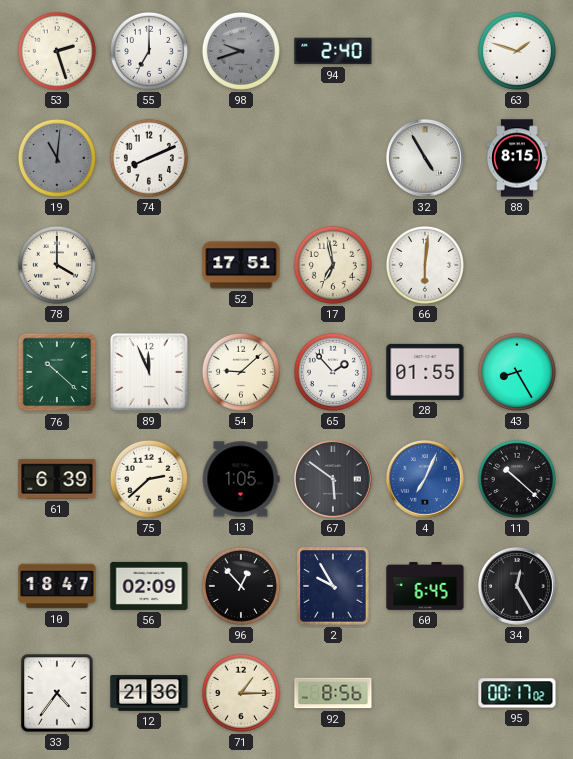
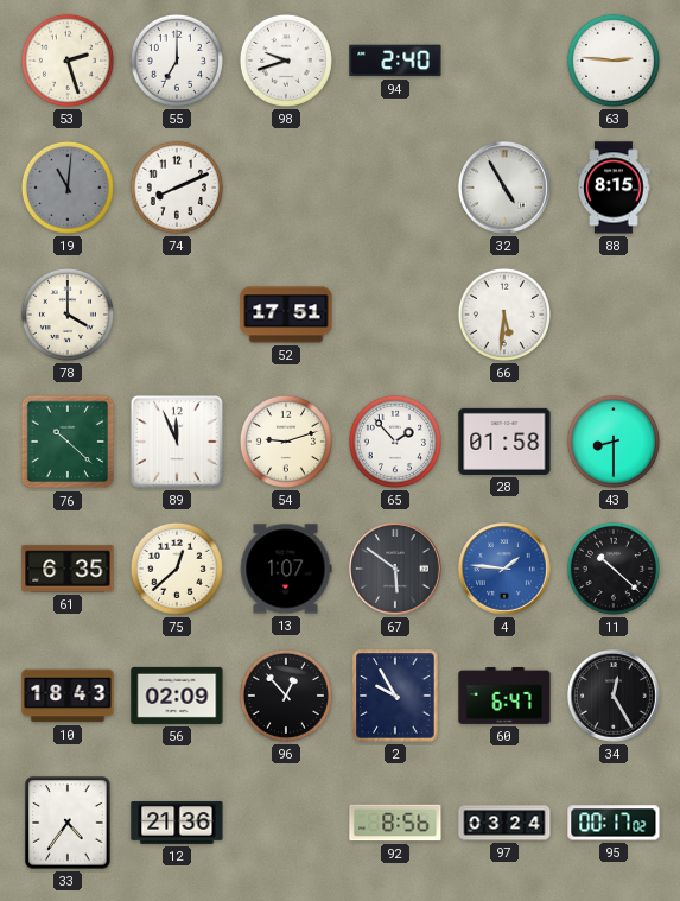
98 dial: grey -> white
63: 1:48 -> 2:46
17: 6:58 -> none
66: 6:01 -> 5:31
54: 9:08 -> 9:12
28: 01:55 -> 01:58
43: 8:25 -> 8:30
61: 6:39 -> 6:35
75: 2:38 -> 12:38
13: 1:05 -> 1:07
4: 7:04 -> 1:46
10: 18:47 -> 18:43
60: 6:45 -> 6:47
71: 1:15 -> none
97: none -> 03:24
